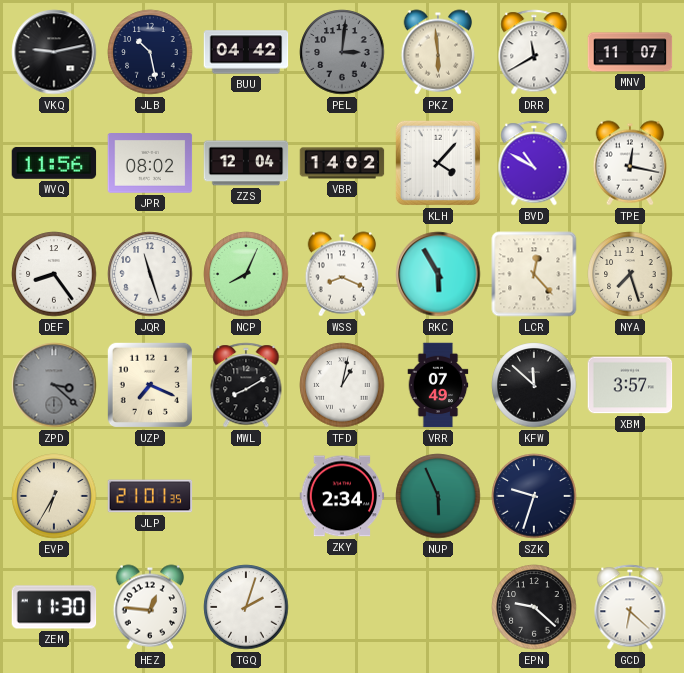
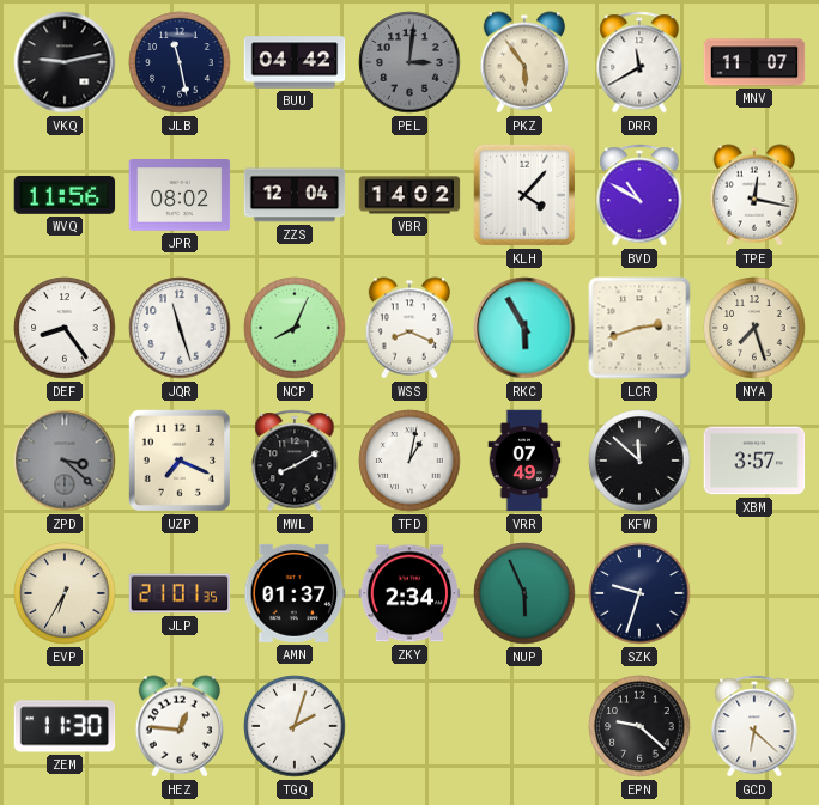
JLB: 10:28 -> 11:28
PKZ: 5:59 -> 5:54
LCR: 12:23 -> 2:42
AMN: none -> 01:37
